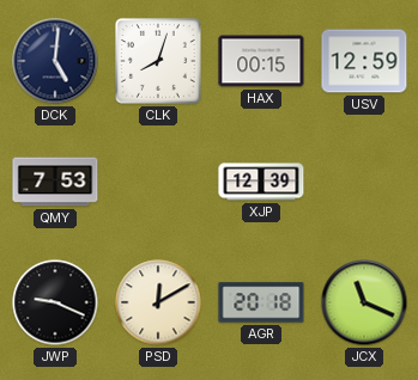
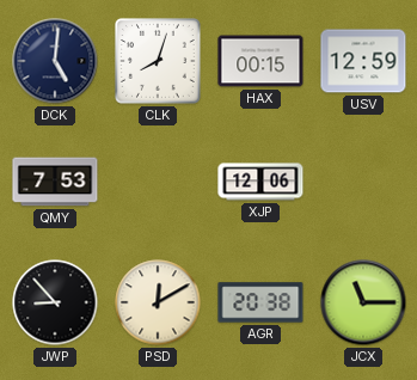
XJP: 12:39 -> 12:06
JWP: 9:19 -> 8:53
AGR: 20:18 -> 20:38
JCX: 11:19 -> 11:15
